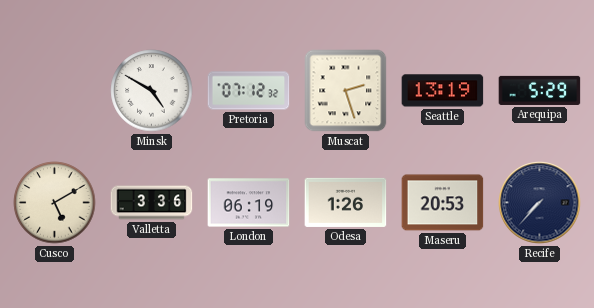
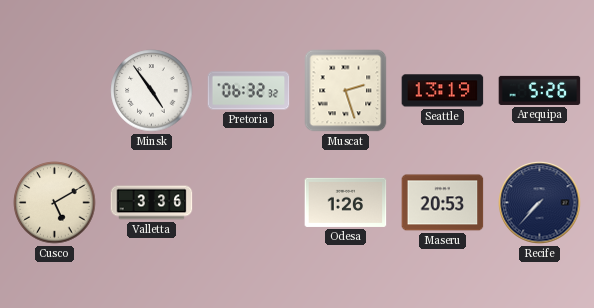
Minsk: 4:50 -> 4:54
Pretoria: 07:12 -> 06:32
Arequipa: 5:29 -> 5:26
London: 06:19 -> none
